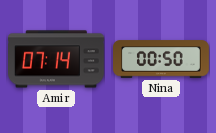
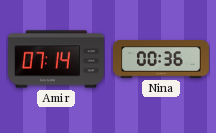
Nina: 00:50 -> 00:36
